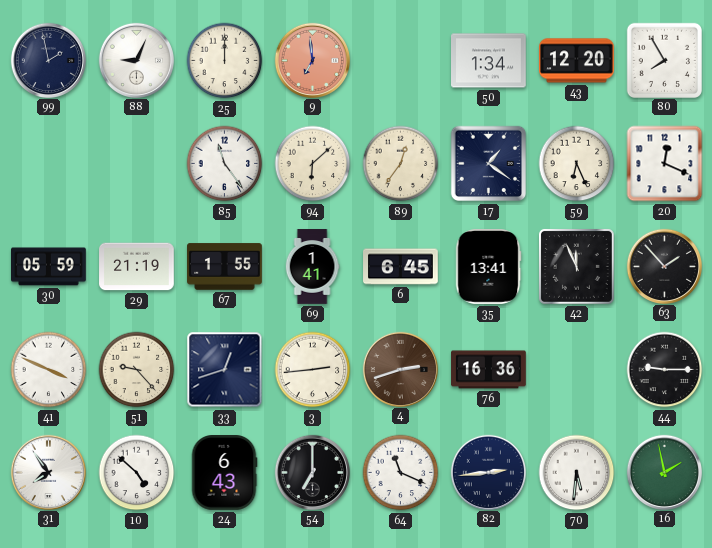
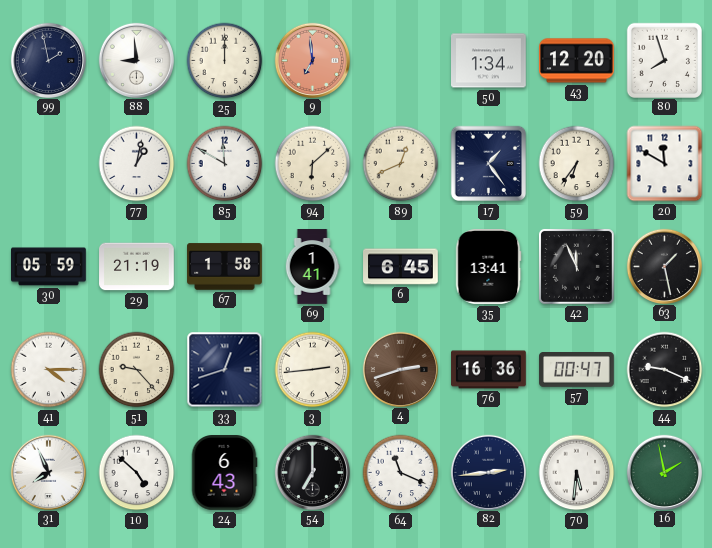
88: 9:04 -> 8:59
80: 7:55 -> 7:57
77: none -> 1:02
85: 11:24 -> 11:50
89: 12:36 -> 12:41
17: 1:21 -> 1:24
59: 6:26 -> 6:36
20: 12:19 -> 11:50
67: 1:55 -> 1:58
63: 1:53 -> 1:28
41: 3:49 -> 4:15
57: none -> 00:47
44: 9:15 -> 9:19
31: 7:54 -> 7:56
